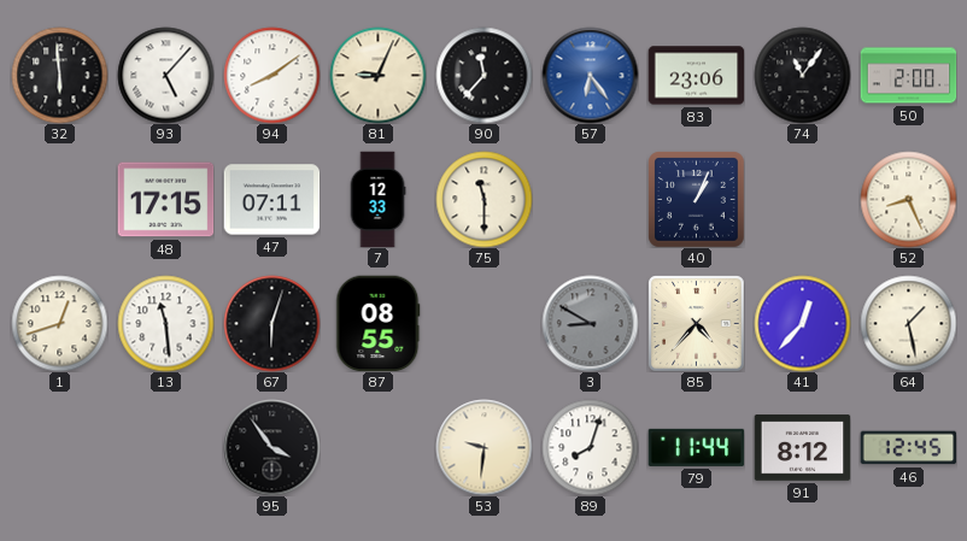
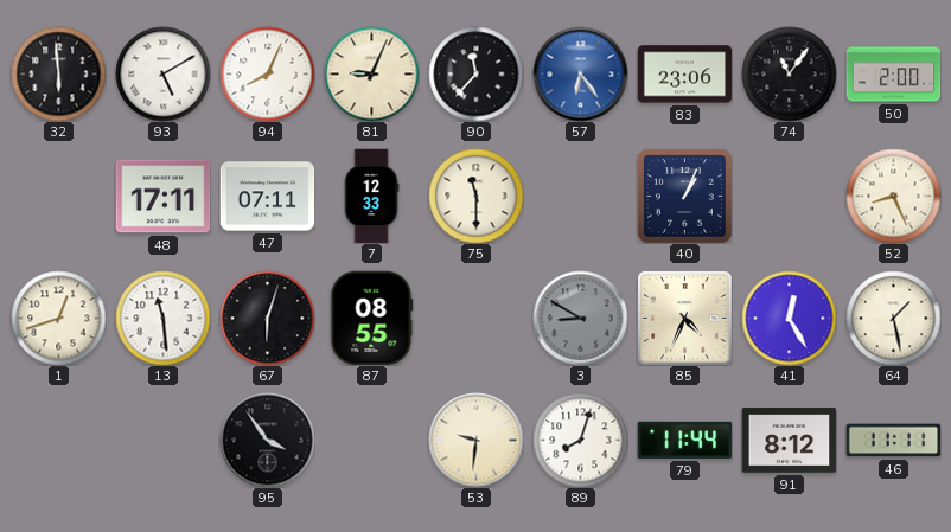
93: 5:07 -> 5:10
94: 8:09 -> 8:04
48: 17:15 -> 17:11
85: 4:37 -> 4:34
41: 12:37 -> 12:25
46: 12:45 -> 11:11
